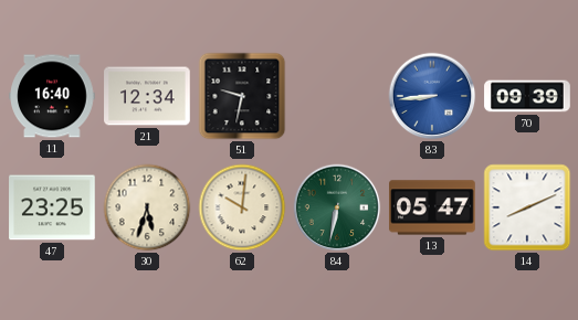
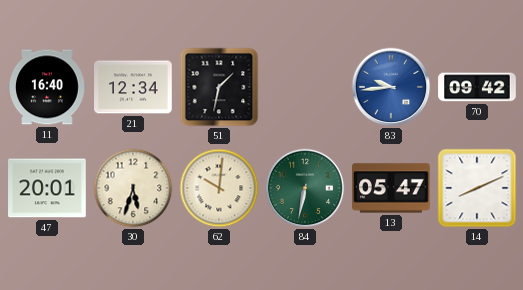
51: 9:32 -> 1:32
83: 8:44 -> 9:44
70: 09:39 -> 09:42
47: 23:25 -> 20:01
